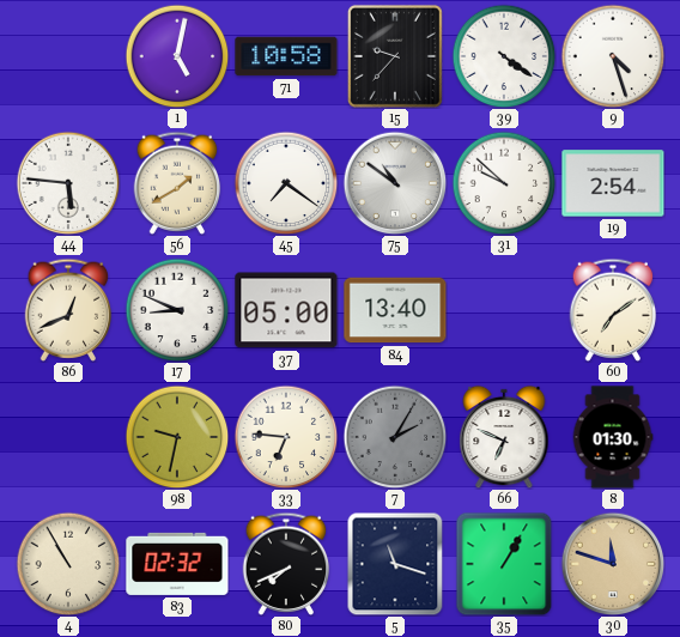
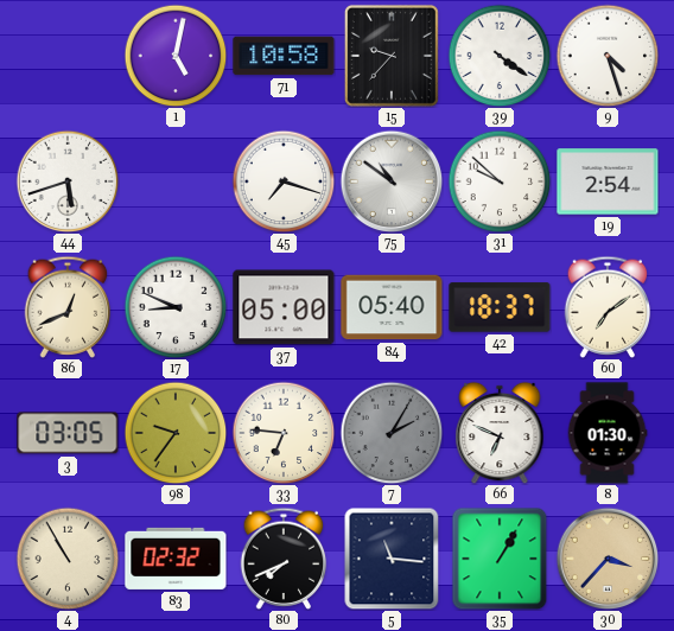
44: 5:46 -> 5:42
56: 1:40 -> none
45: 7:21 -> 7:18
84: 13:40 -> 05:40
42: none -> 18:37
3: none -> 03:05
98: 9:32 -> 9:36
5: 11:18 -> 11:16
30: 11:48 -> 3:37
